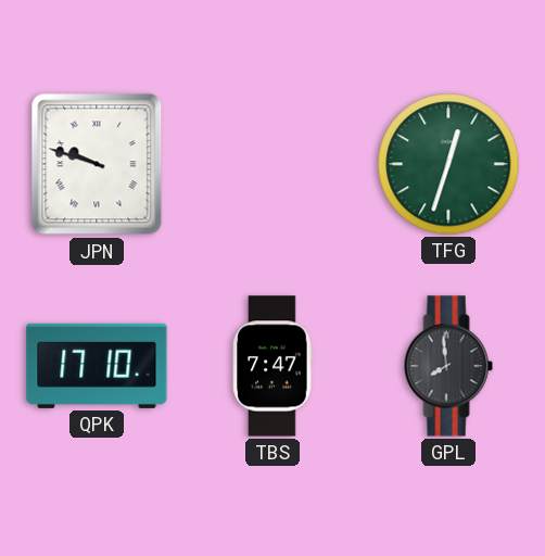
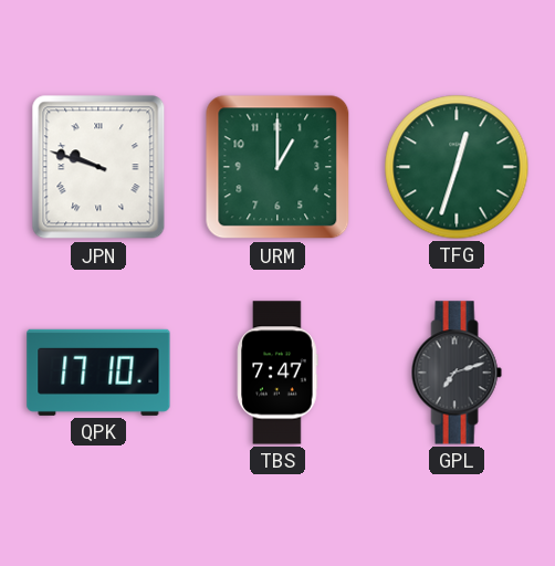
URM: none -> 1:00
GPL: 7:59 -> 7:12
